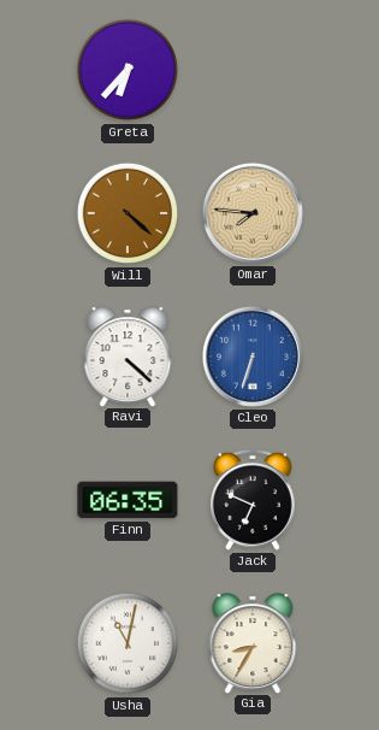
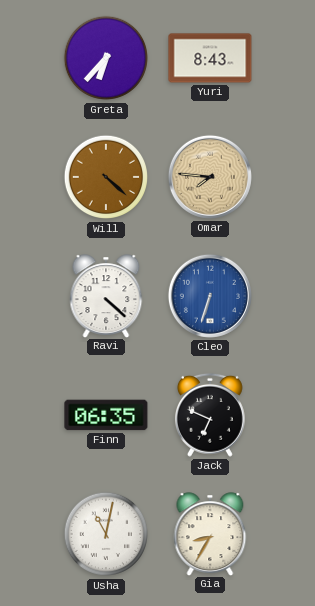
Yuri: none -> 8:43
